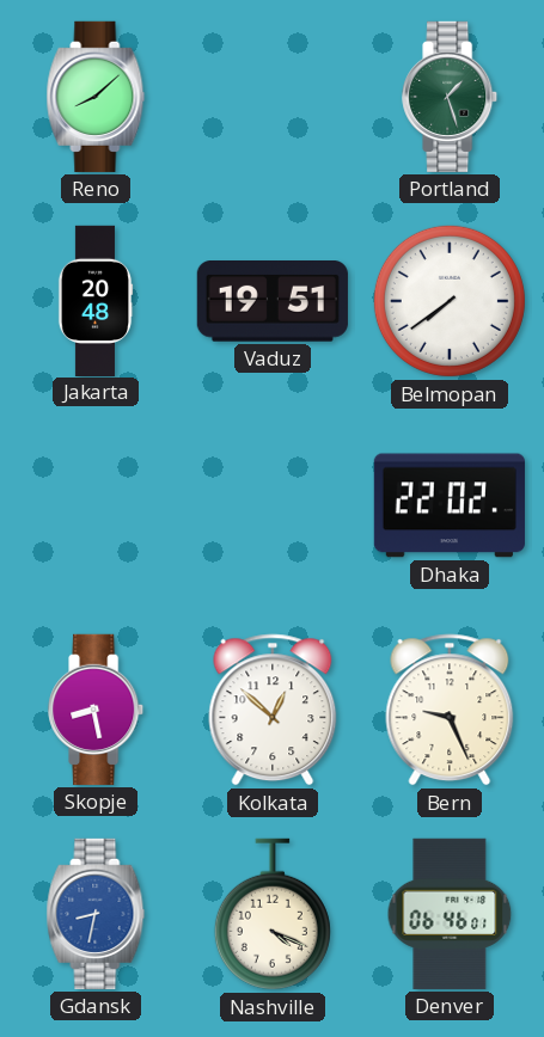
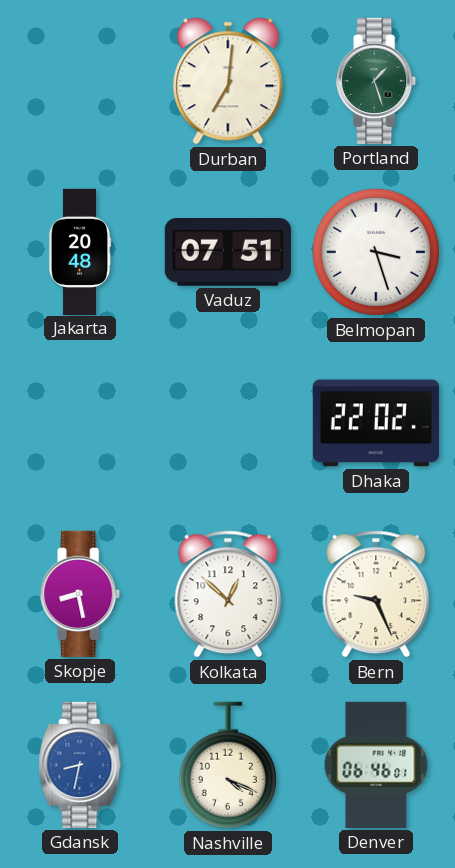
Reno: 8:08 -> none
Durban: none -> 7:01
Vaduz: 19:51 -> 07:51
Belmopan: 7:39 -> 3:27
